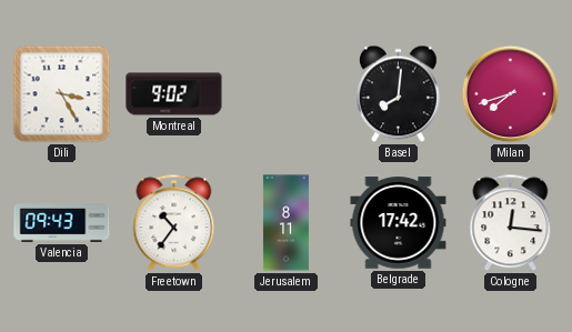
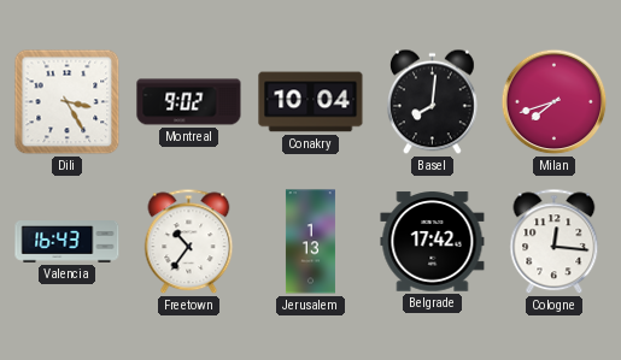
Conakry: none -> 10:04
Valencia: 09:43 -> 16:43
Jerusalem: 8:11 -> 1:13
